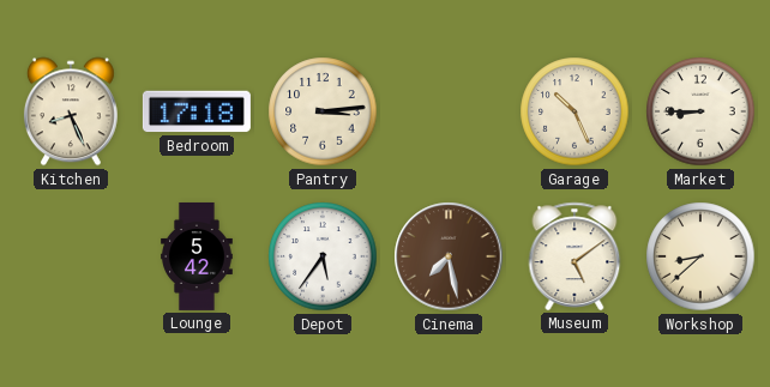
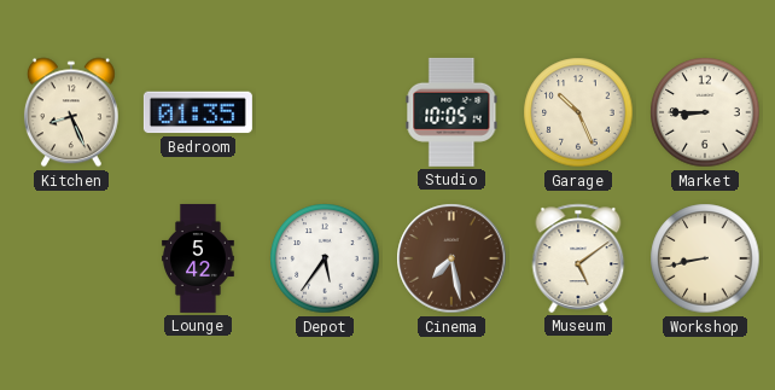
Bedroom: 17:18 -> 01:35
Pantry: 3:14 -> none
Studio: none -> 10:05
Workshop: 8:38 -> 8:43
